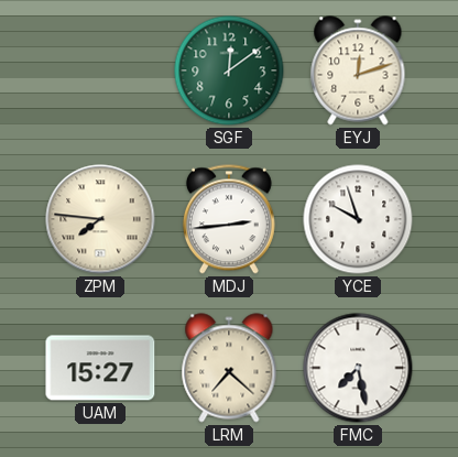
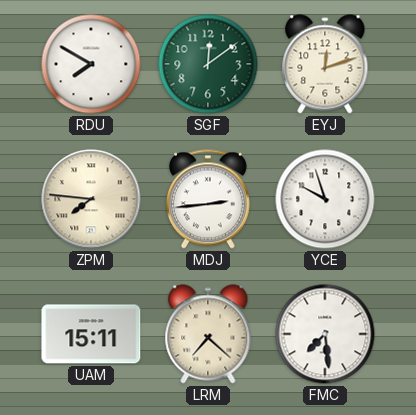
RDU: none -> 7:50
UAM: 15:27 -> 15:11
FMC: 7:28 -> 7:29
